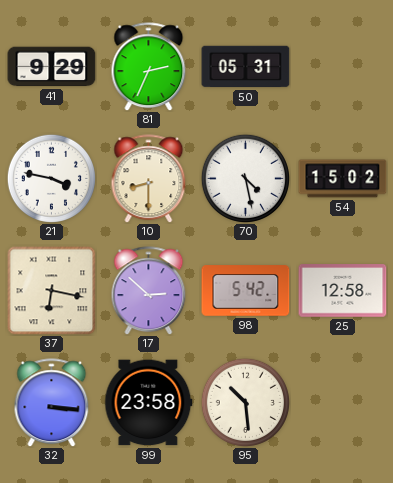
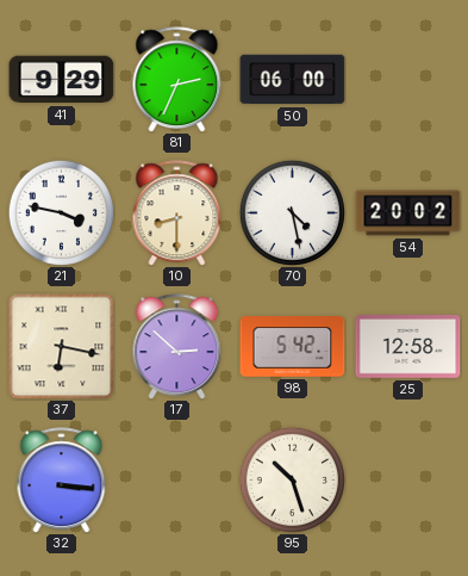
50: 05:31 -> 06:00
54: 15:02 -> 20:02
99: 23:58 -> none
95: 10:29 -> 10:27
